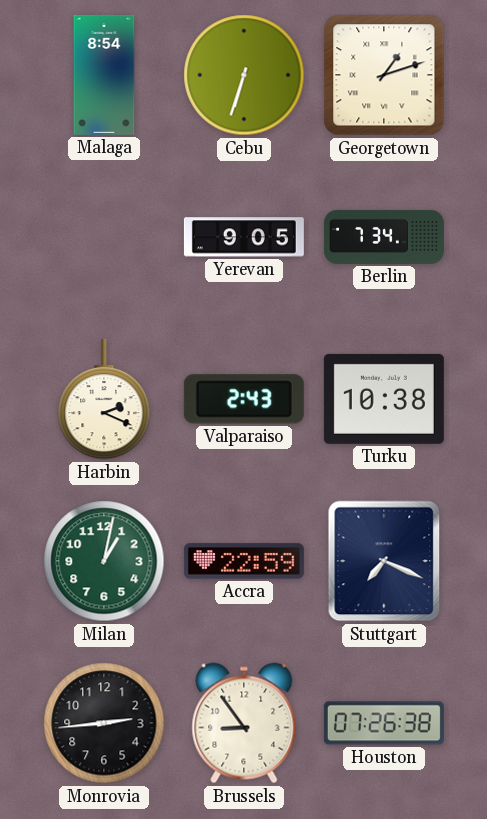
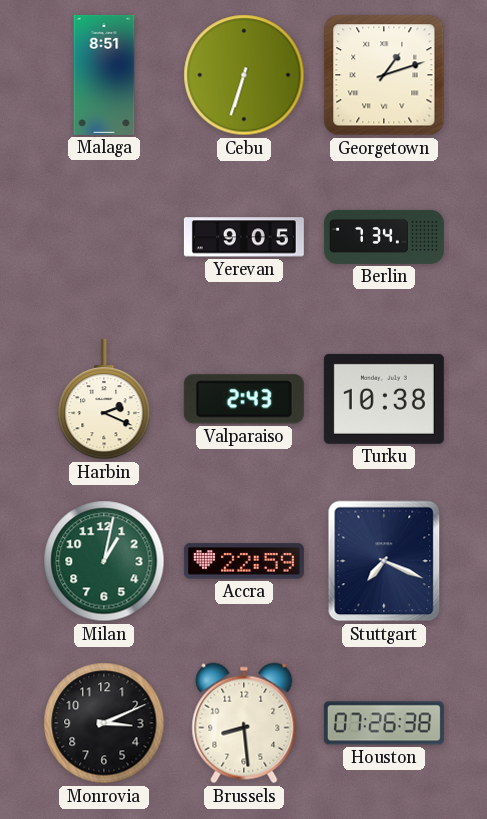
Malaga: 8:54 -> 8:51
Monrovia: 2:44 -> 3:11
Brussels: 8:54 -> 8:29
